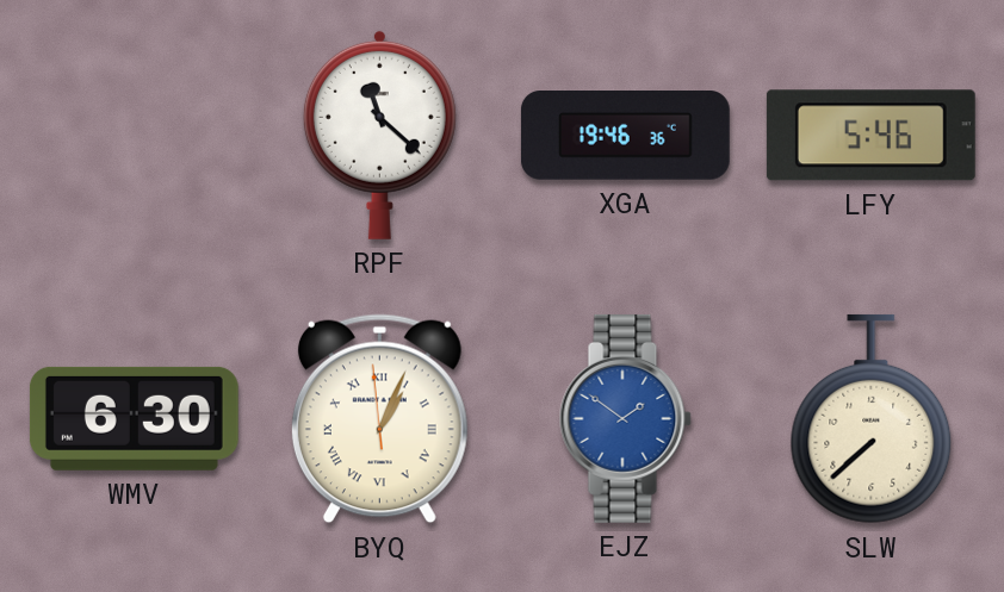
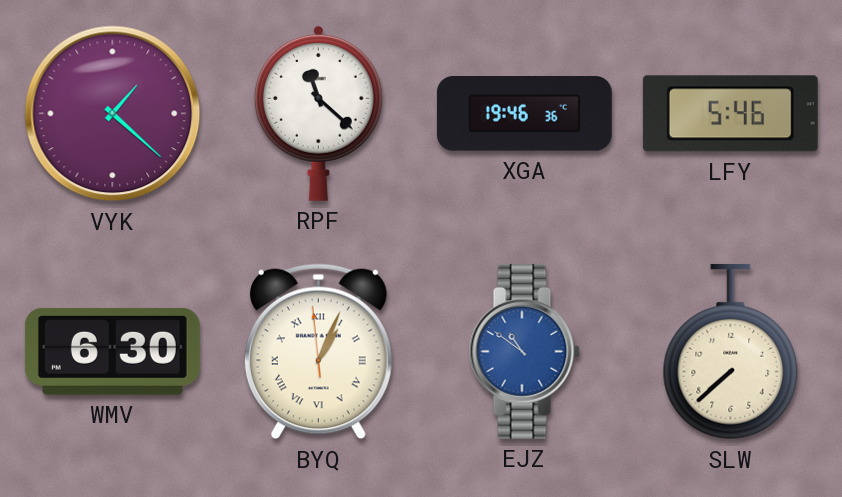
VYK: none -> 1:22
EJZ: 1:51 -> 10:51
